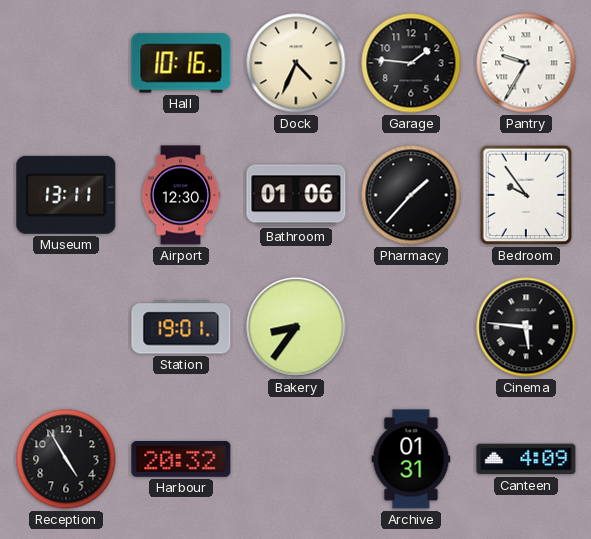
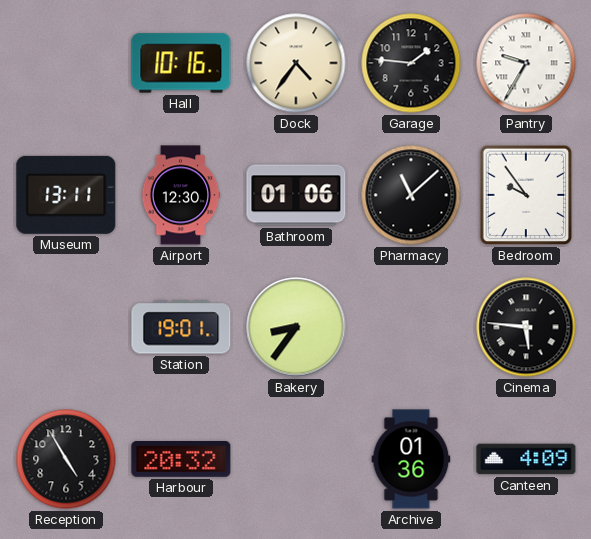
Dock: 4:34 -> 4:36
Pharmacy: 1:37 -> 11:08
Archive: 01:31 -> 01:36
